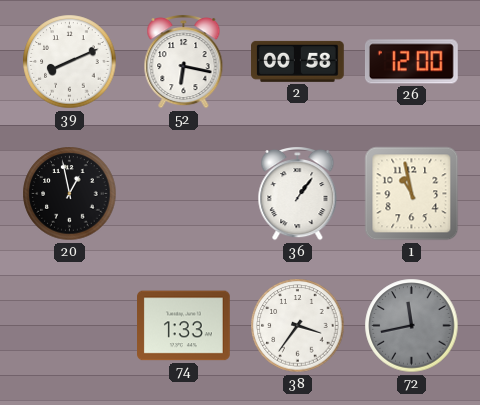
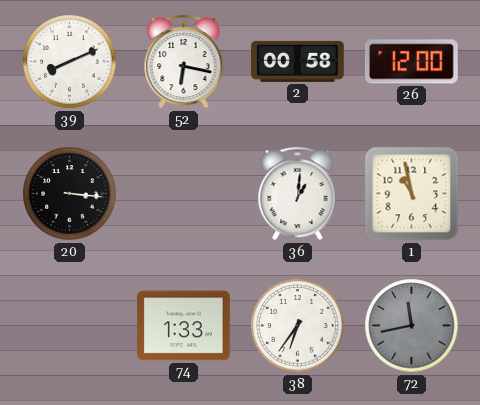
20: 12:58 -> 3:16
36: 1:06 -> 1:01
38: 3:36 -> 6:36
